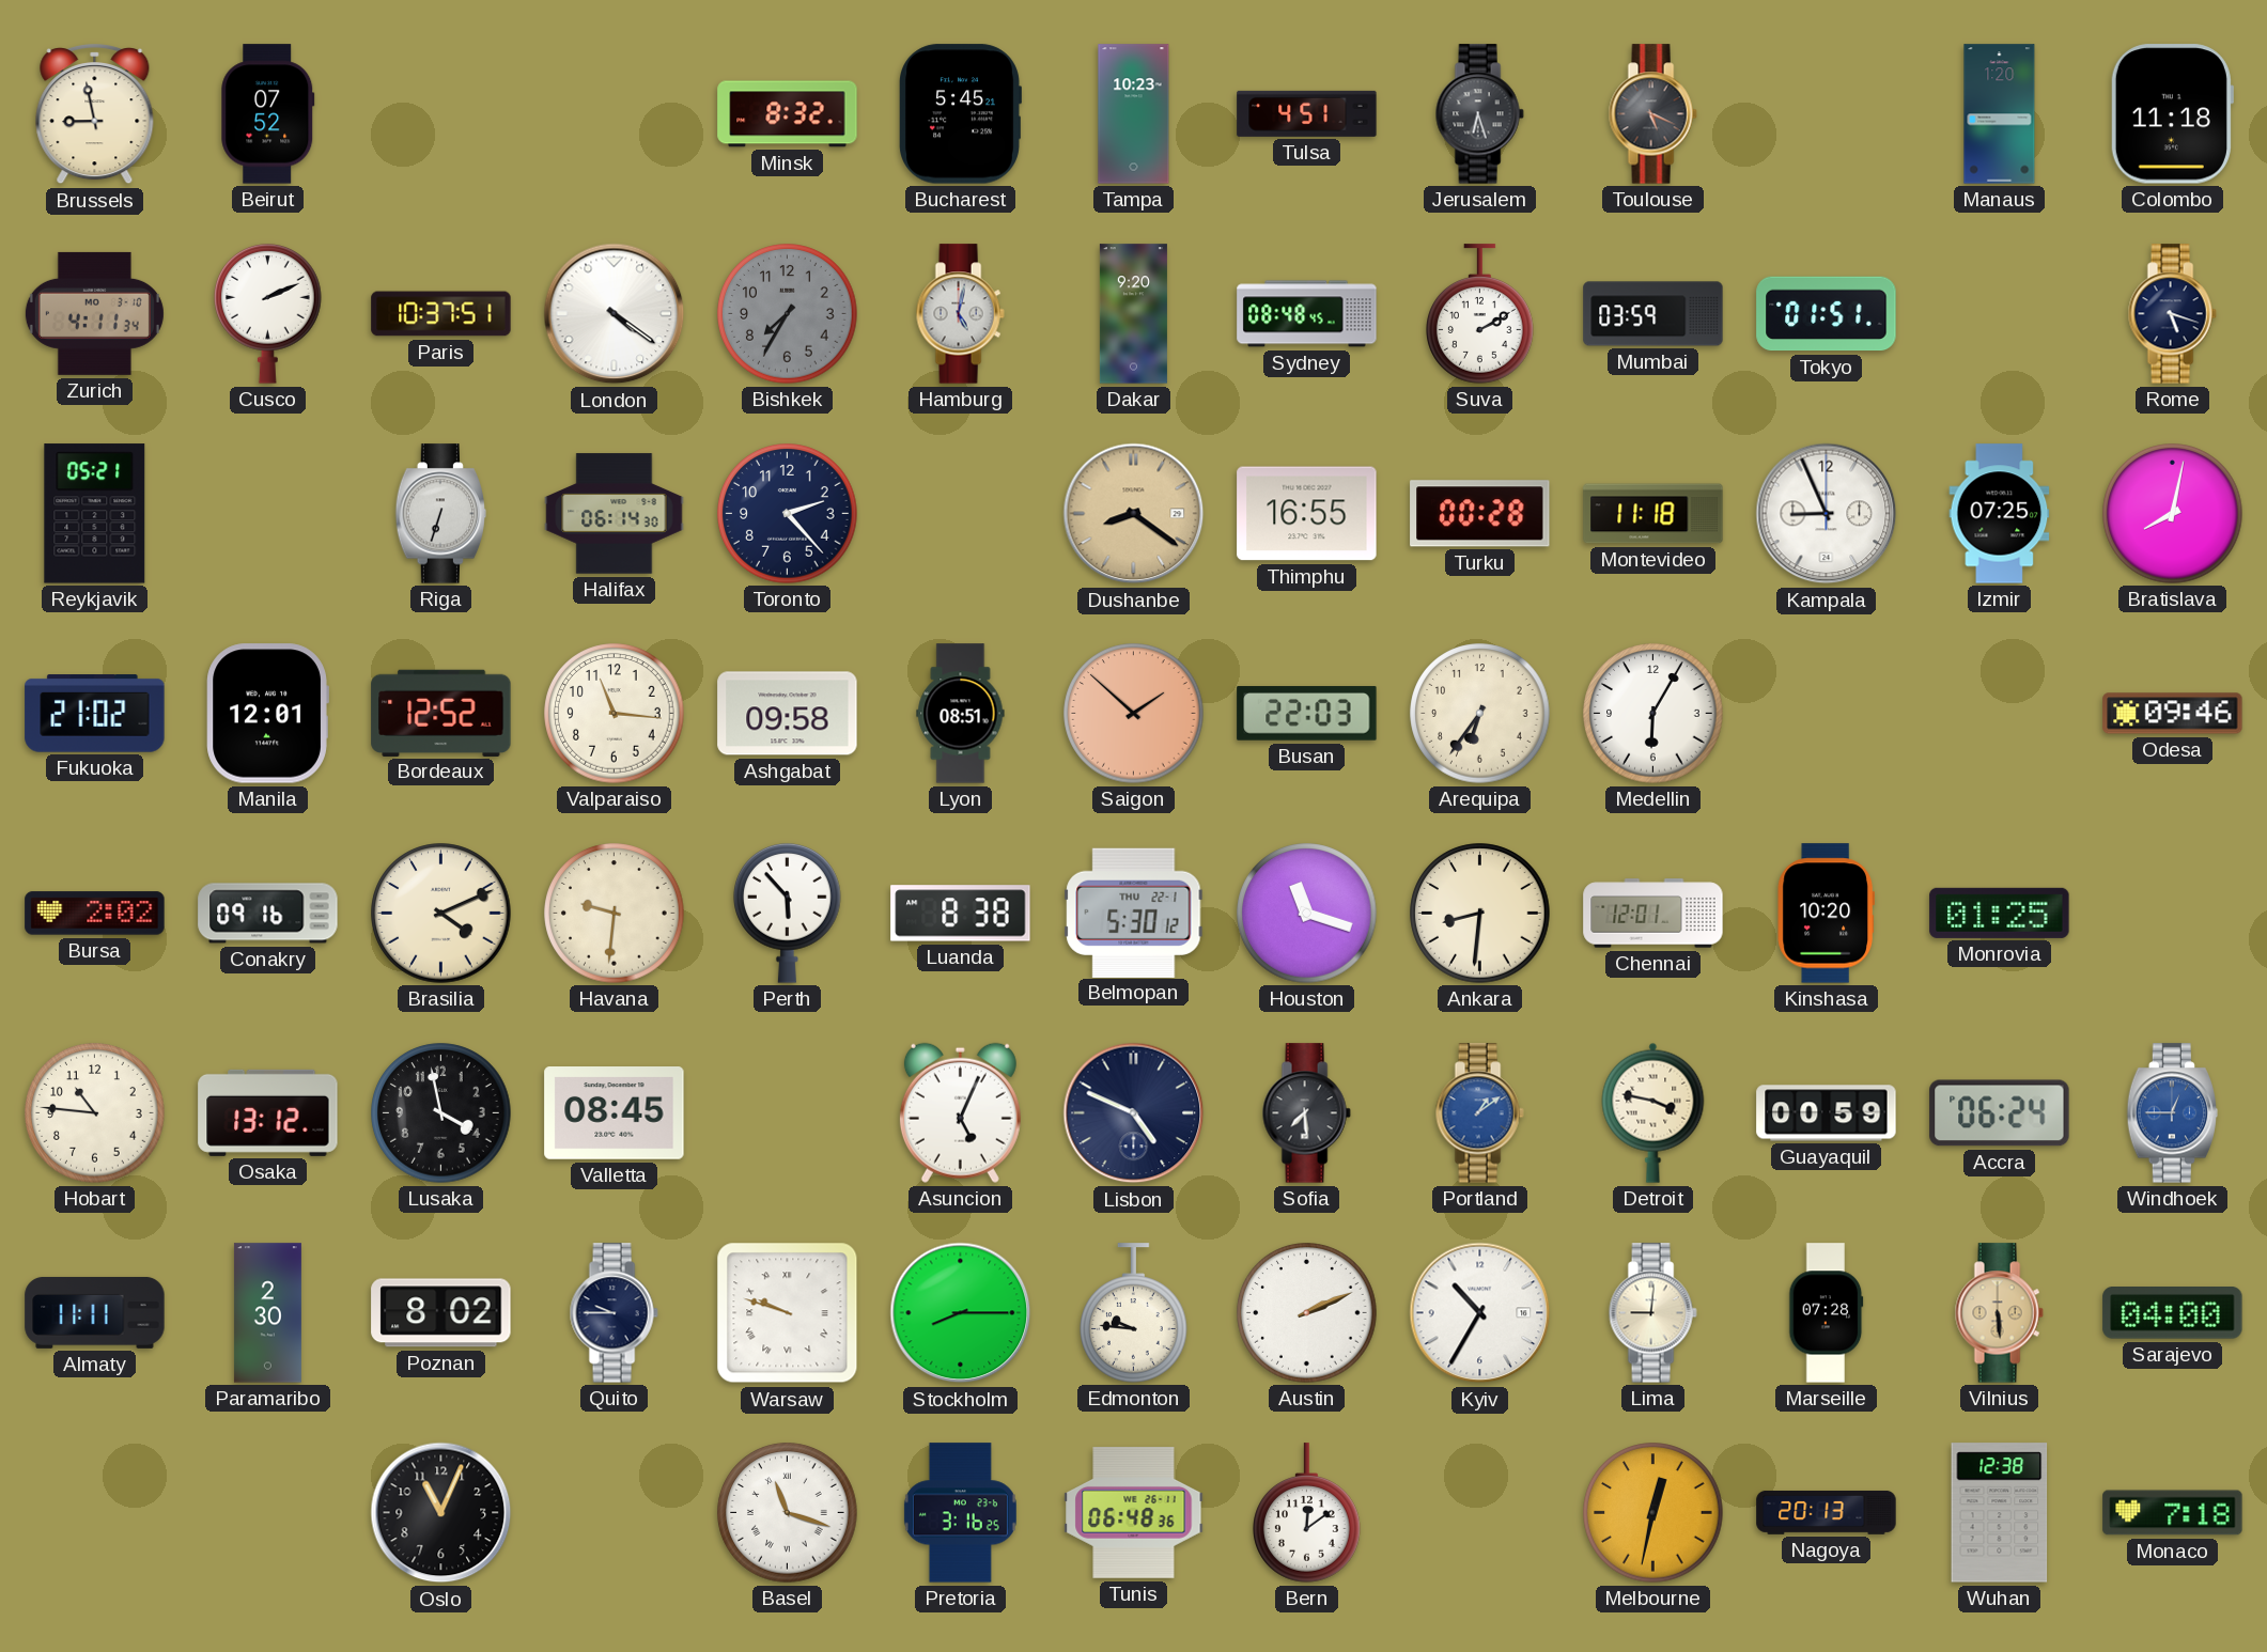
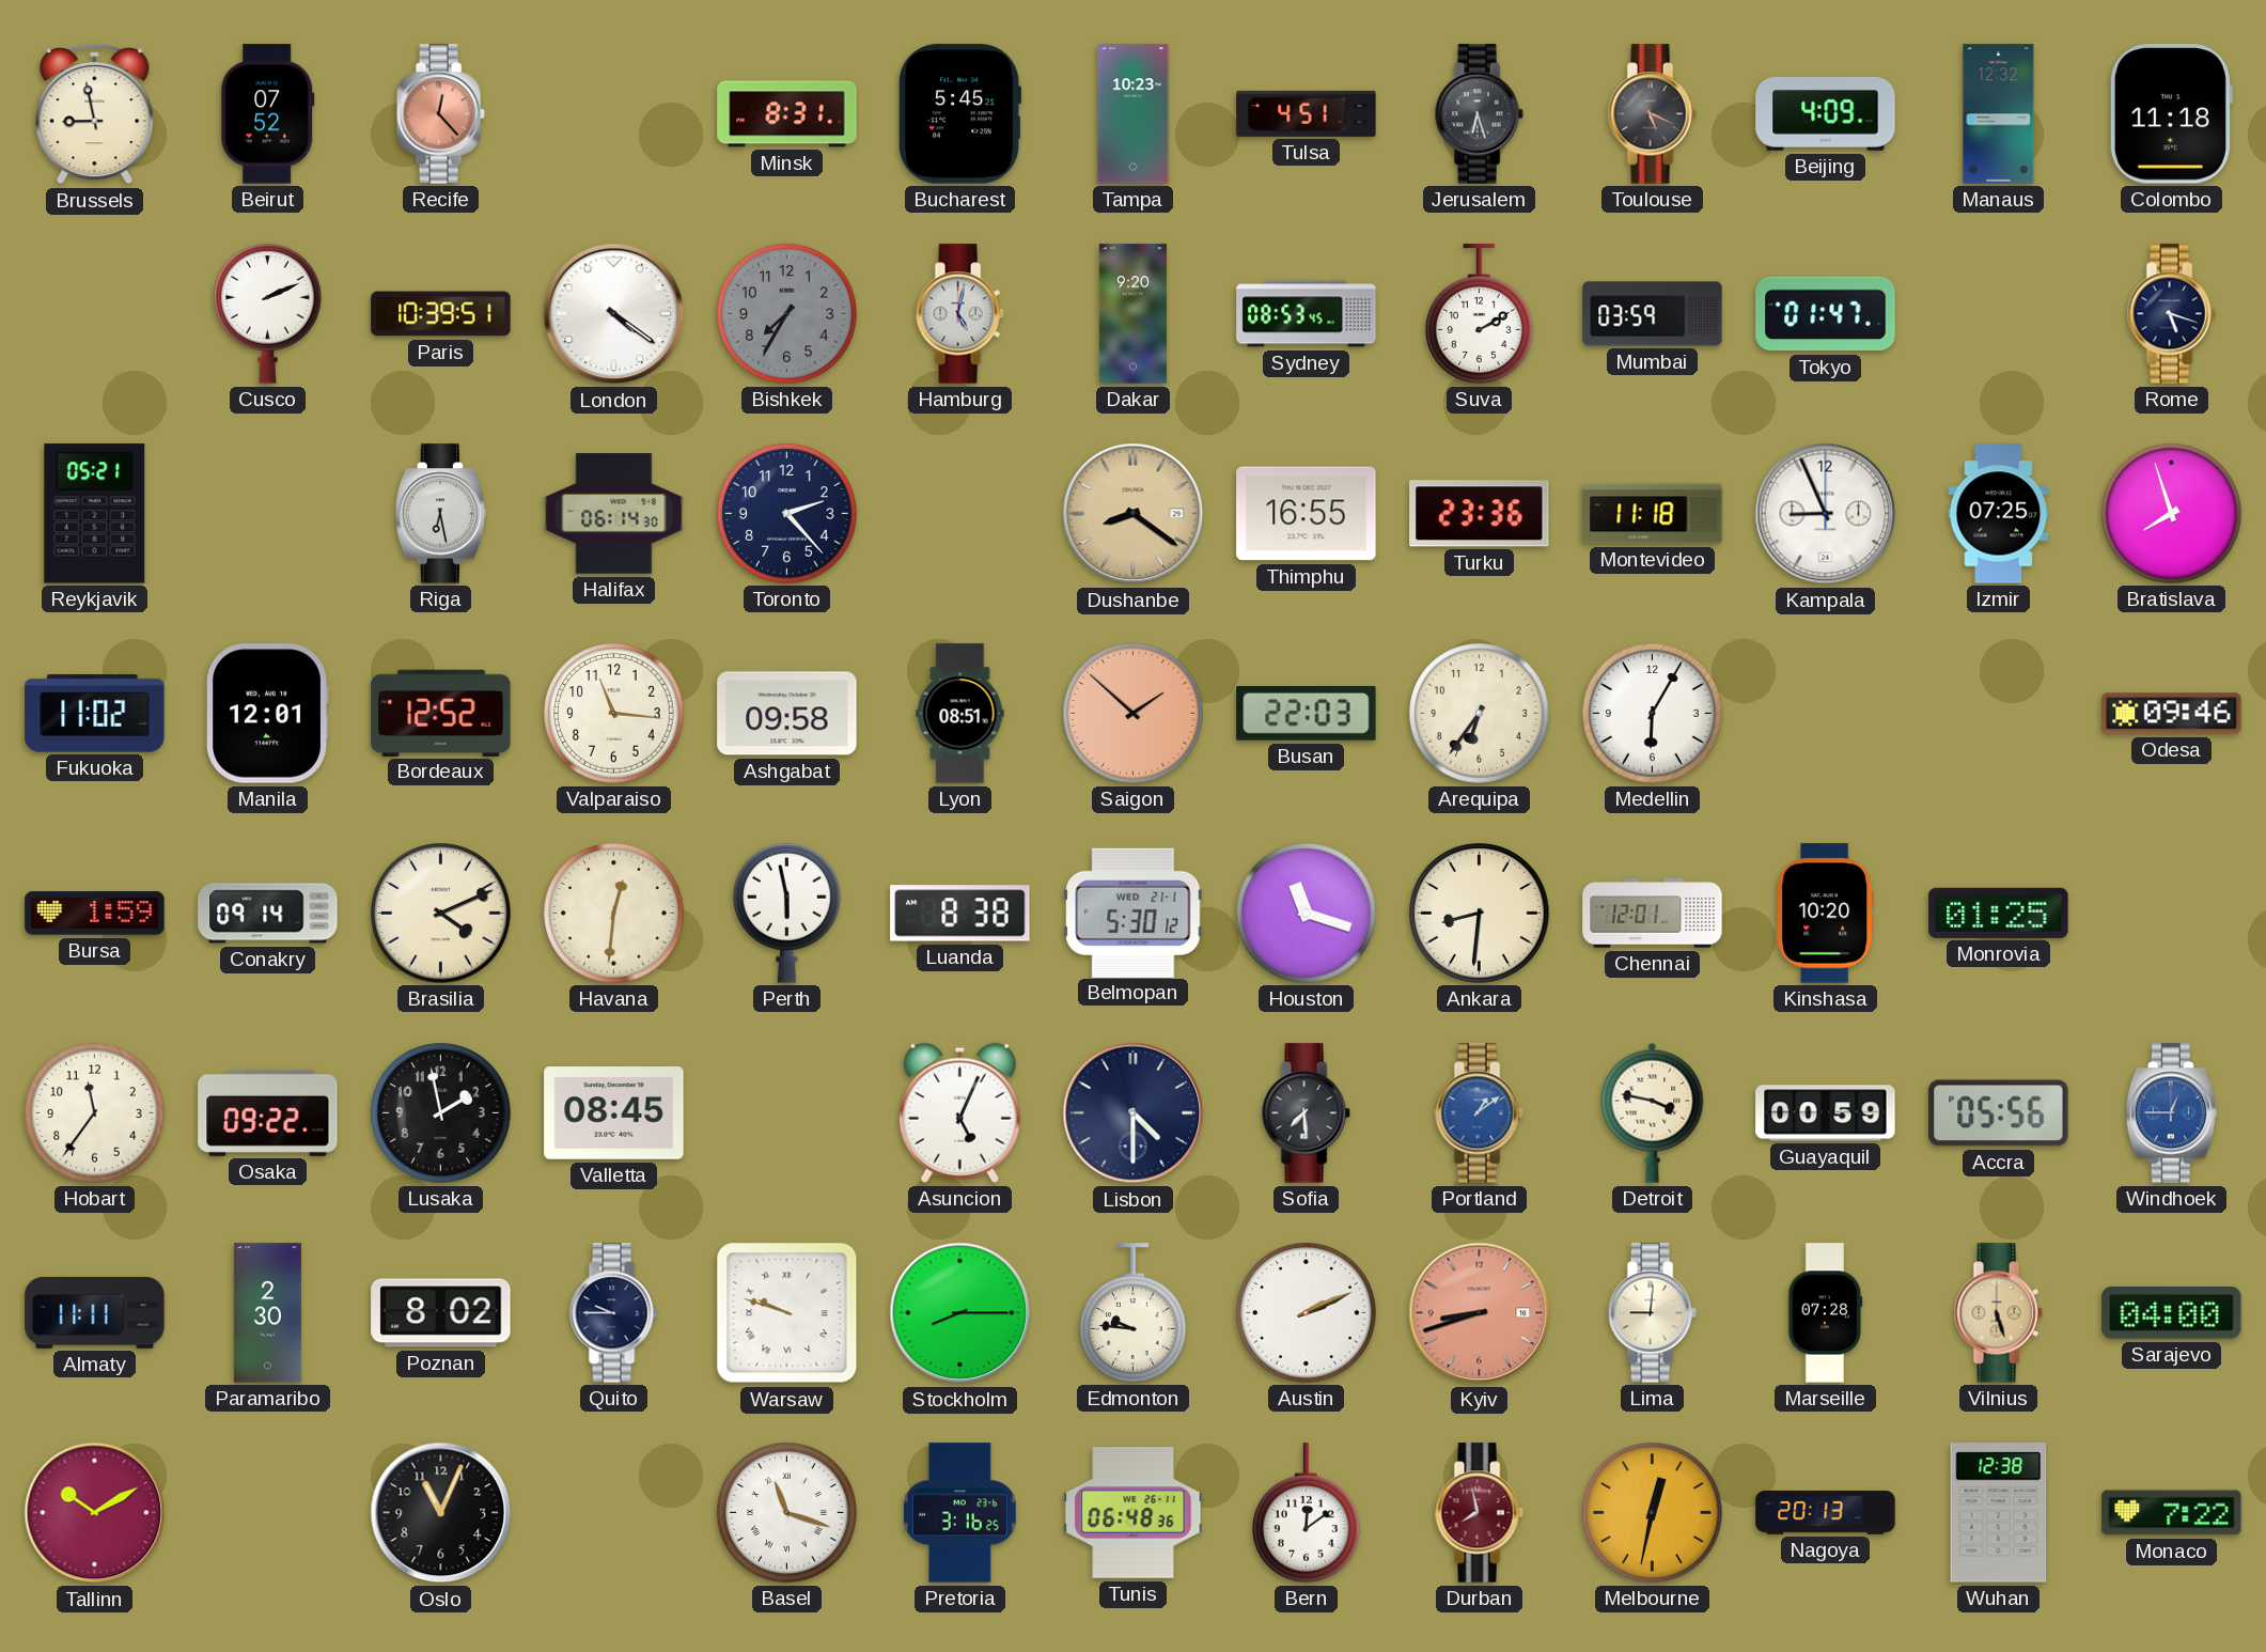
Recife: none -> 12:23
Minsk: 8:32 -> 8:31
Beijing: none -> 4:09
Manaus: 1:20 -> 12:32
Zurich: 4:11 -> none
Paris: 10:37 -> 10:39
Sydney: 08:48 -> 08:53
Tokyo: 01:51 -> 01:47
Riga: 6:33 -> 6:28
Turku: 00:28 -> 23:36
Bratislava: 8:02 -> 7:57
Fukuoka: 21:02 -> 11:02
Bursa: 2:02 -> 1:59
Conakry: 09:16 -> 09:14
Havana: 9:31 -> 12:31
Perth: 5:53 -> 5:58
Belmopan date: THU 22-1 -> WED 21-1
Hobart: 10:46 -> 11:36
Osaka: 13:12 -> 09:22
Lusaka: 3:58 -> 1:58
Lisbon: 4:49 -> 4:30
Accra: 06:24 -> 05:56
Kyiv: 10:35 -> 8:42
Kyiv dial: white -> salmon
Vilnius: 5:29 -> 5:27
Tallinn: none -> 10:10
Durban: none -> 7:58
Monaco: 7:18 -> 7:22
